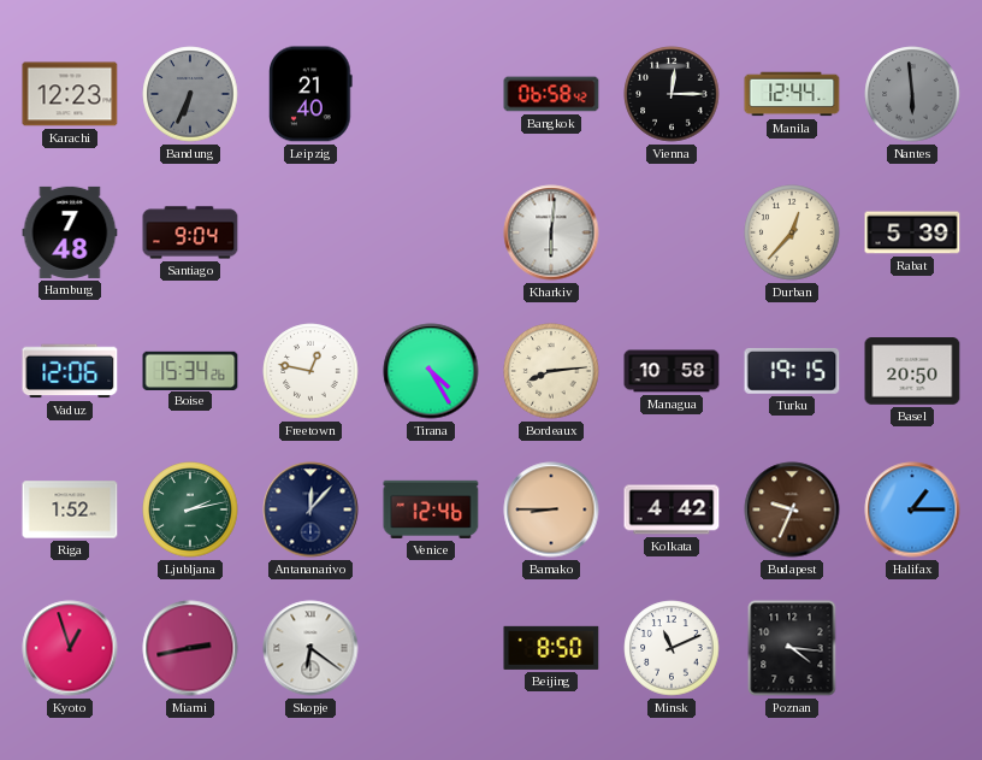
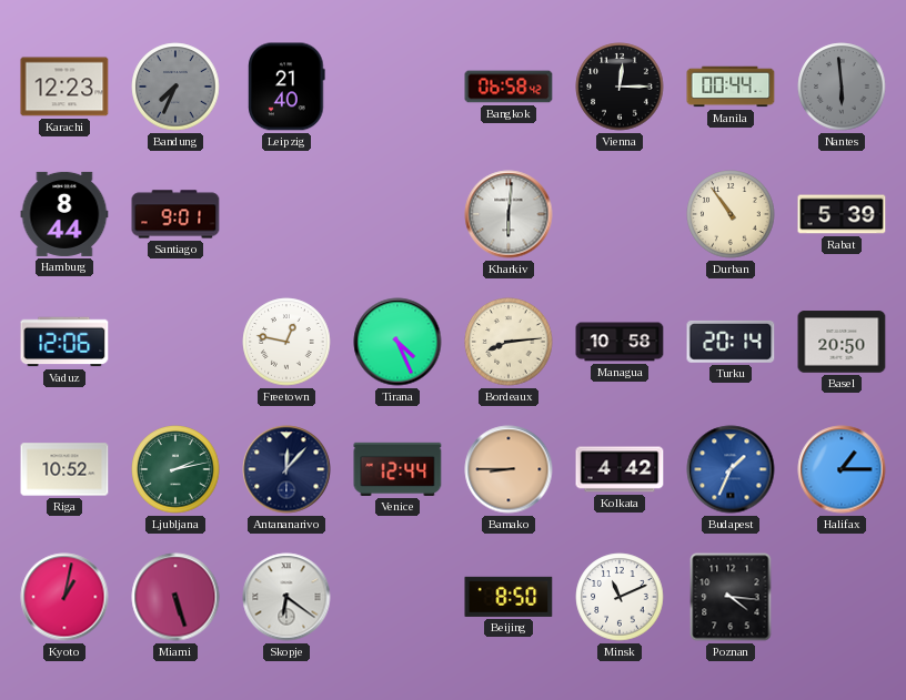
Bandung: 6:34 -> 7:34
Manila: 12:44 -> 00:44
Hamburg: 7:48 -> 8:44
Santiago: 9:04 -> 9:01
Durban: 12:37 -> 10:54
Boise: 15:34 -> none
Tirana: 4:25 -> 4:26
Turku: 19:15 -> 20:14
Riga: 1:52 -> 10:52
Venice: 12:46 -> 12:44
Budapest: 9:34 -> 1:34
Budapest dial: brown -> blue
Kyoto: 12:57 -> 1:02
Miami: 2:43 -> 5:27
